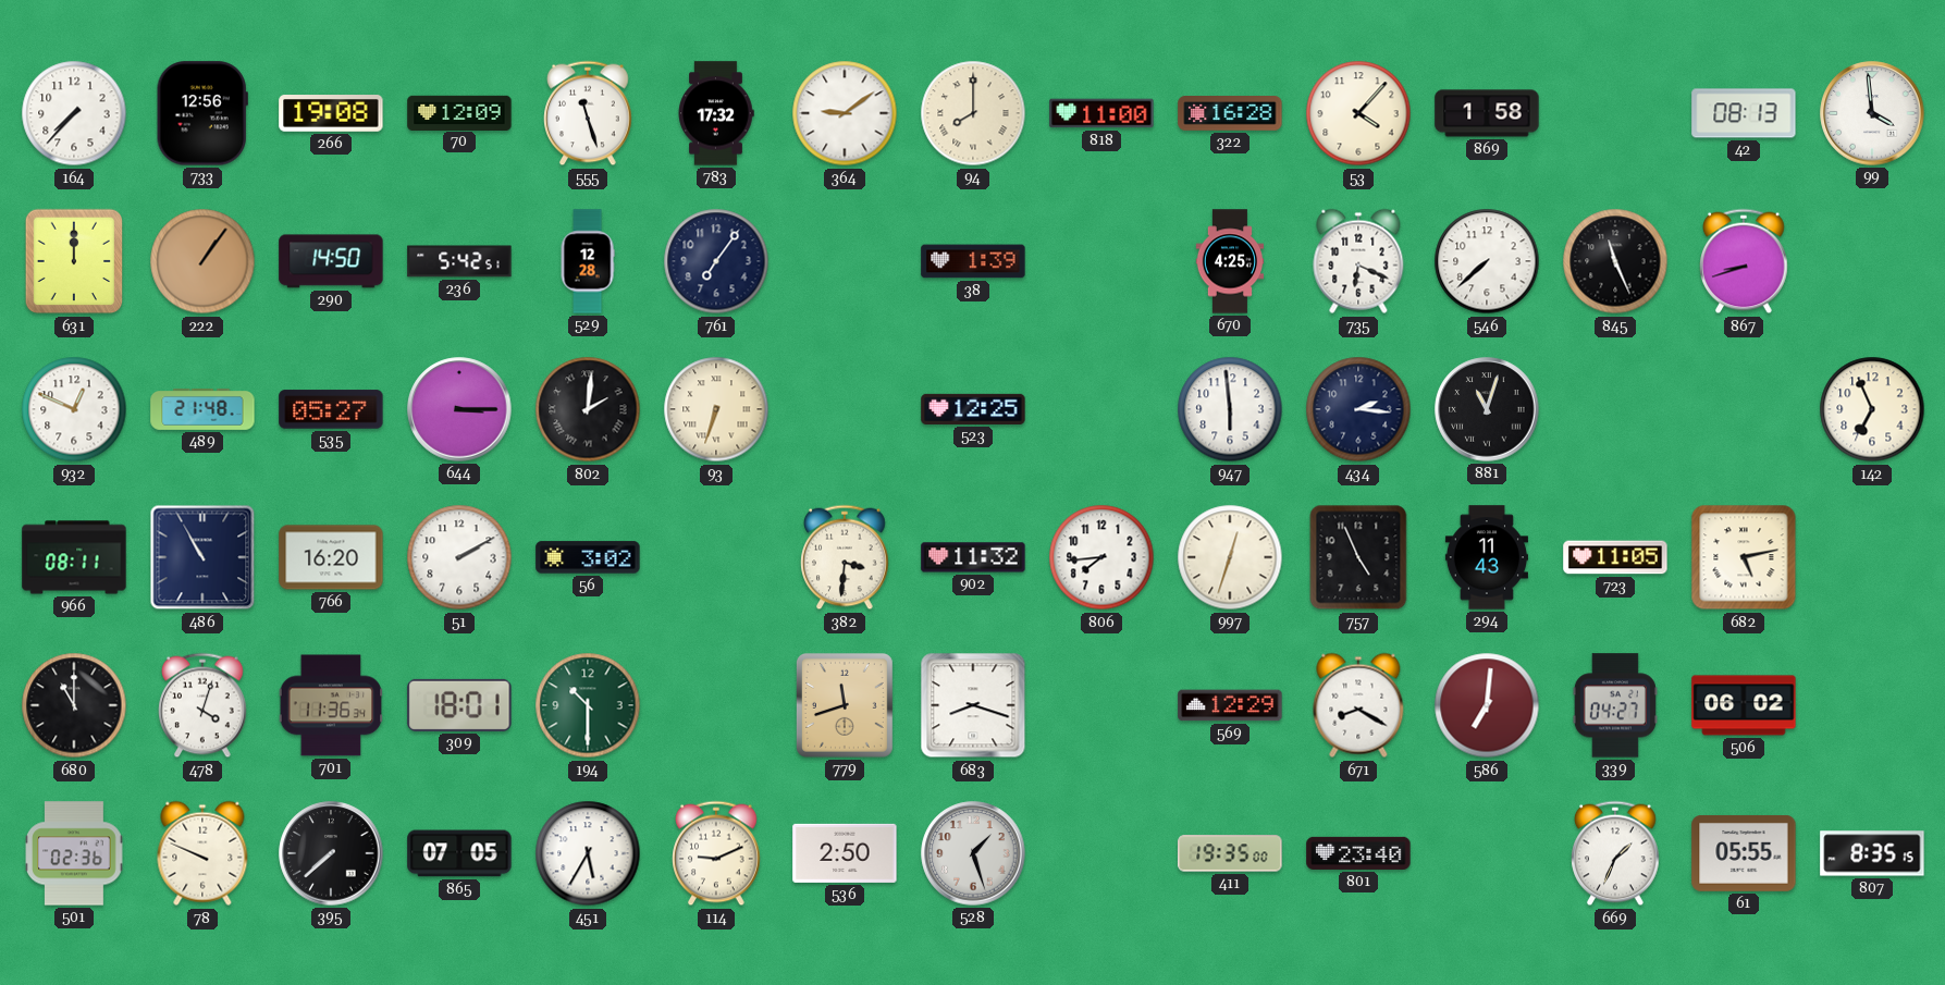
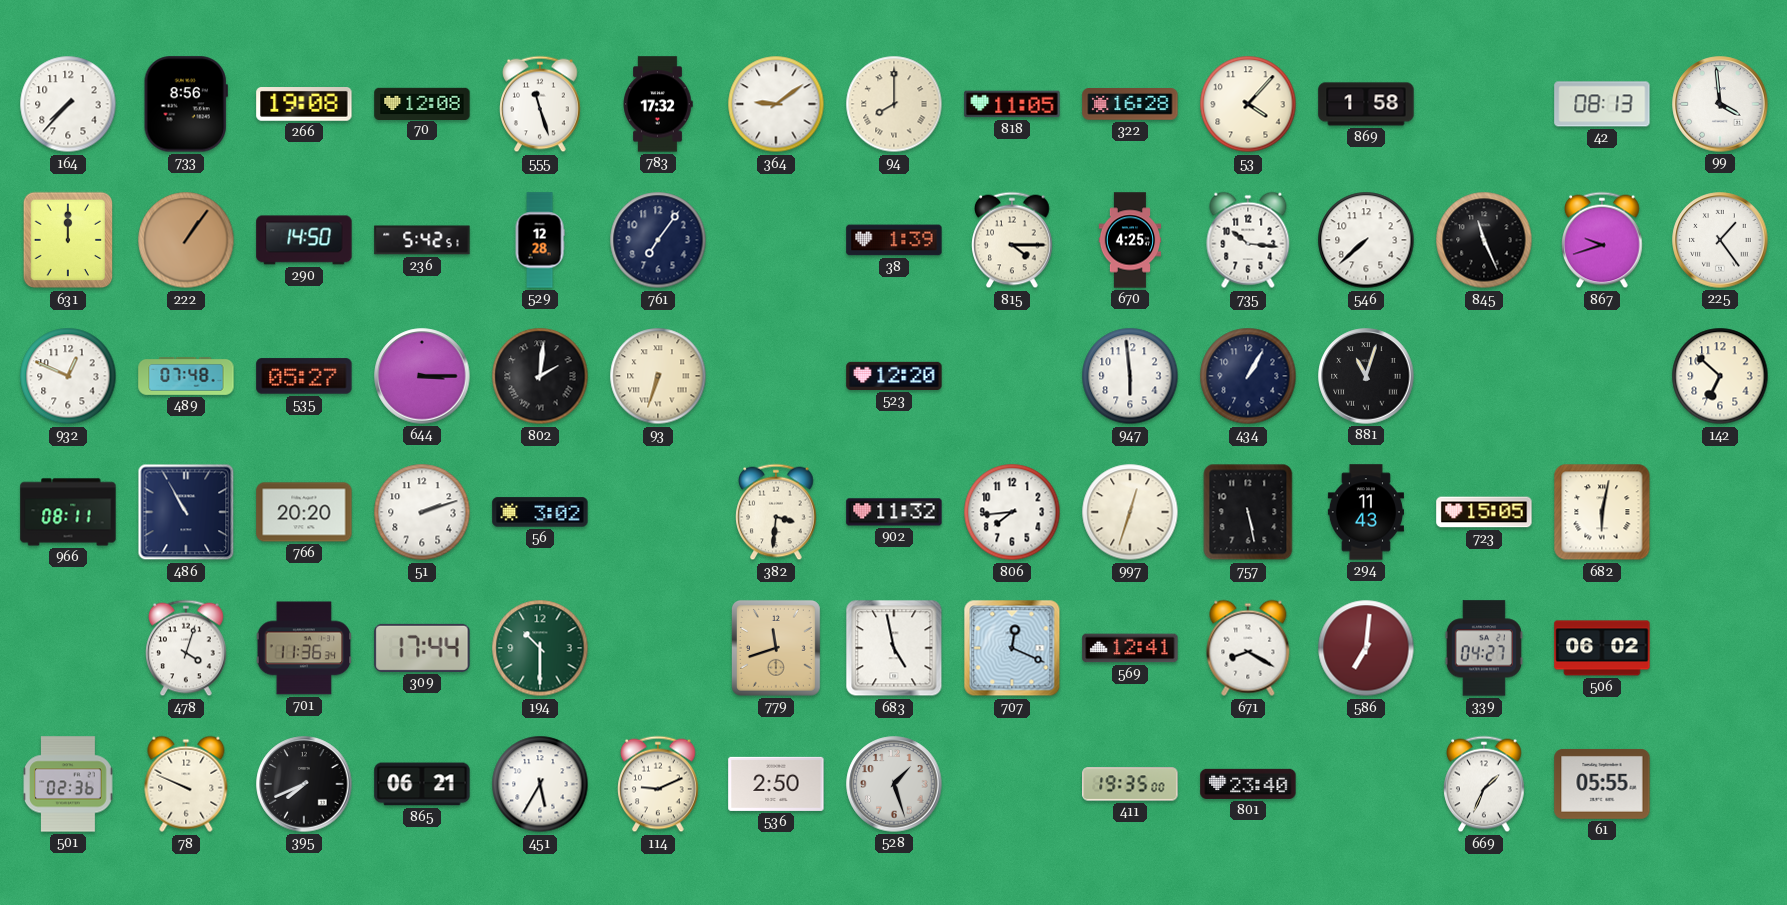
733: 12:56 -> 8:56
70: 12:09 -> 12:08
818: 11:00 -> 11:05
815: none -> 4:15
735: 6:19 -> 10:16
867: 8:42 -> 9:42
225: none -> 1:24
489: 21:48 -> 07:48
523: 12:25 -> 12:20
434: 2:16 -> 1:05
142: 6:56 -> 6:52
766: 16:20 -> 20:20
51: 2:10 -> 2:12
757: 4:56 -> 5:28
723: 11:05 -> 15:05
682: 5:13 -> 6:02
680: 11:00 -> none
309: 18:01 -> 17:44
683: 8:18 -> 4:58
707: none -> 12:19
569: 12:29 -> 12:41
395: 7:38 -> 7:41
865: 07:05 -> 06:21
807: 8:35 -> none
